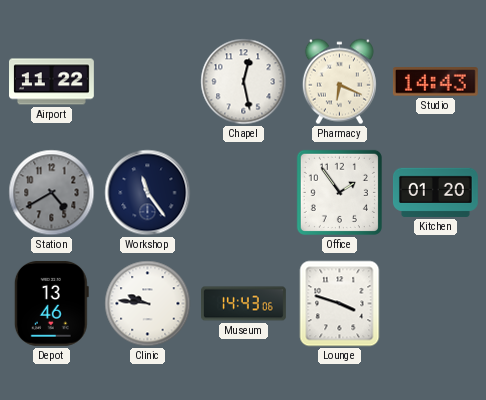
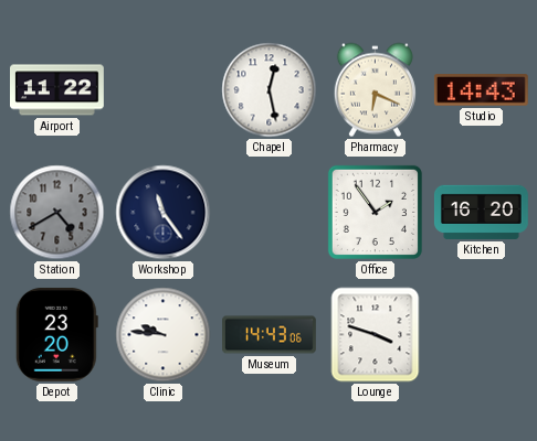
Kitchen: 01:20 -> 16:20
Depot: 13:46 -> 23:20
